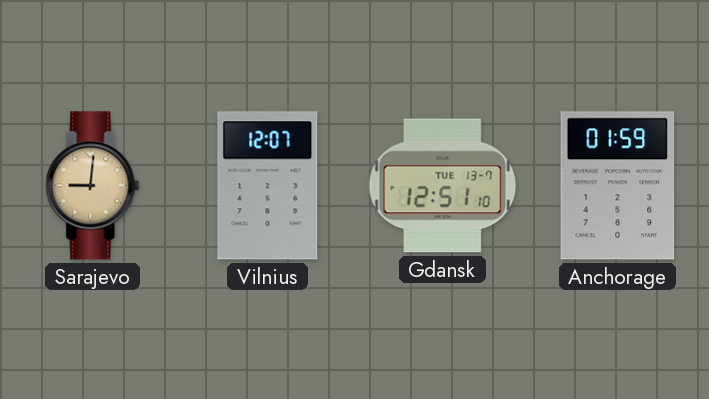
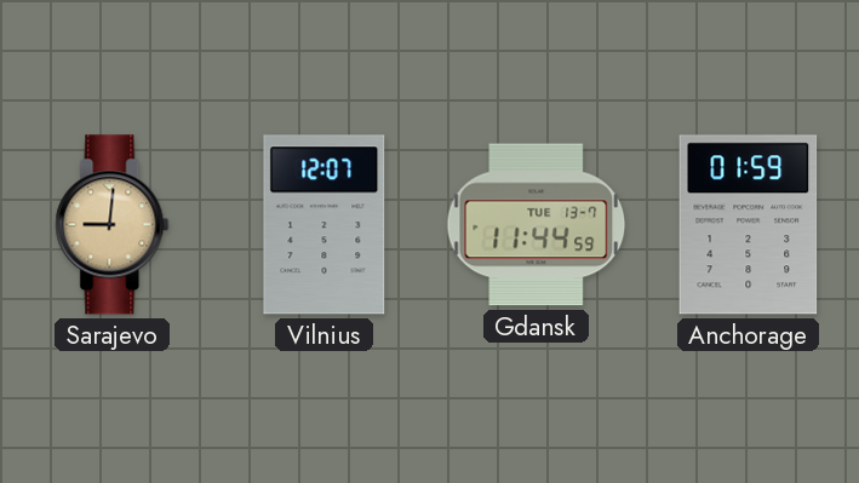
Gdansk: 12:51 -> 11:44
